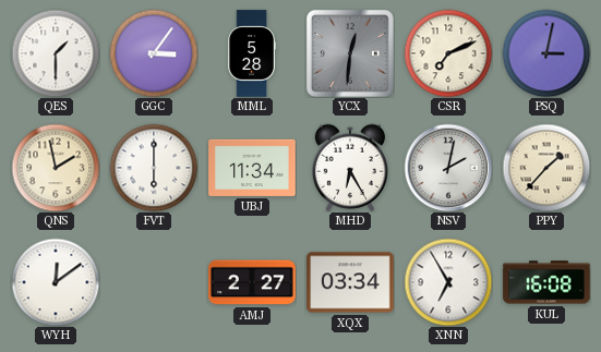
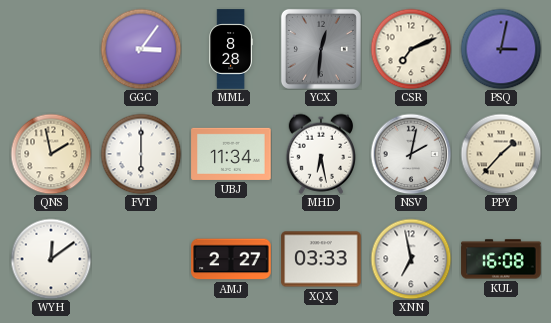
QES: 1:30 -> none
MML: 5:28 -> 8:28
MHD: 6:25 -> 6:28
XQX: 03:34 -> 03:33
XNN: 6:55 -> 6:58
